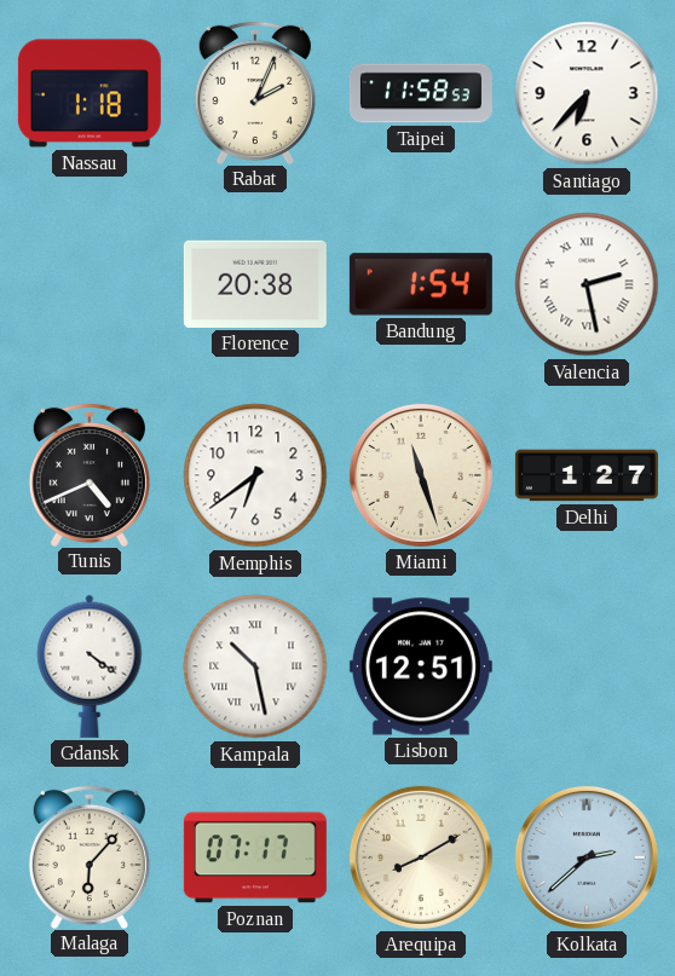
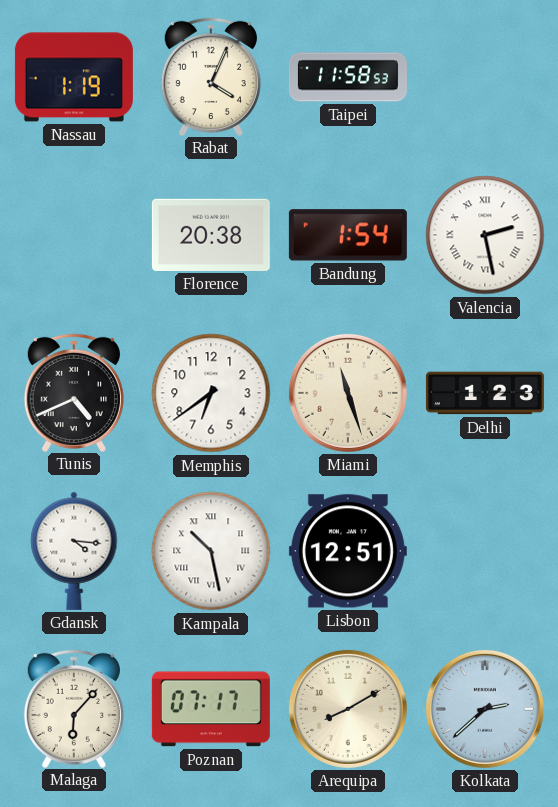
Nassau: 1:18 -> 1:19
Rabat: 2:04 -> 4:04
Santiago: 6:37 -> none
Delhi: 1:27 -> 1:23
Gdansk: 4:21 -> 4:16
